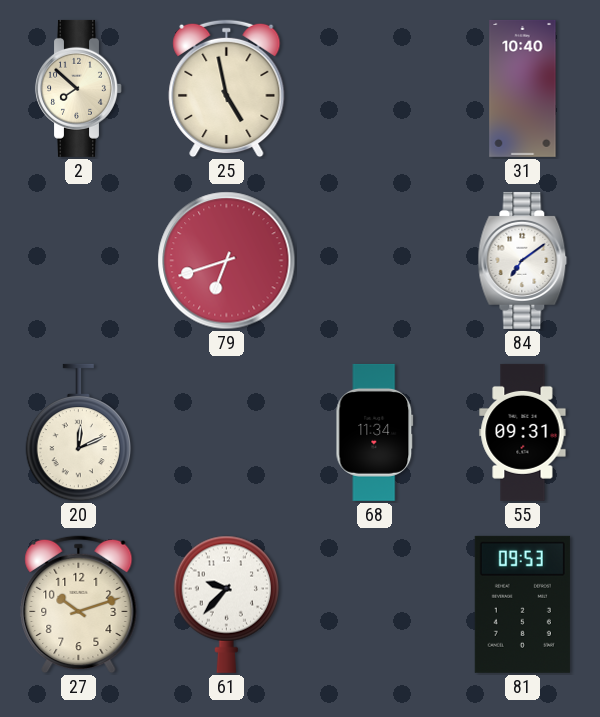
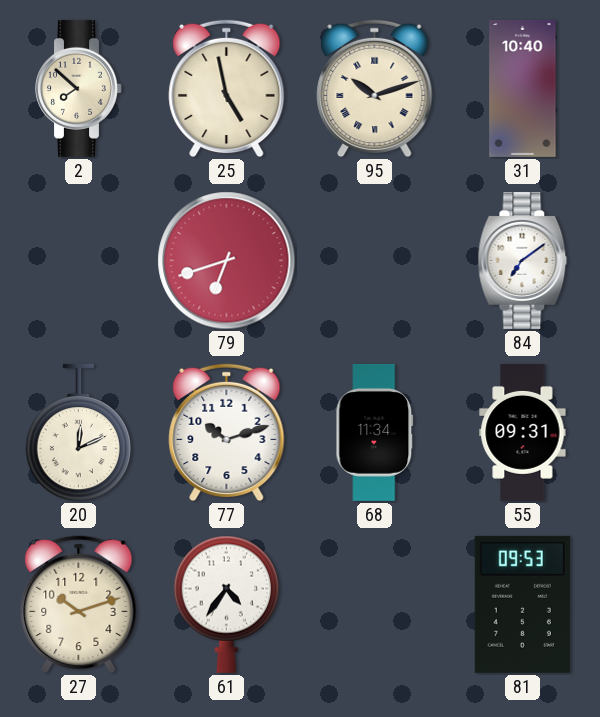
95: none -> 10:12
77: none -> 10:12
61: 9:37 -> 4:36
